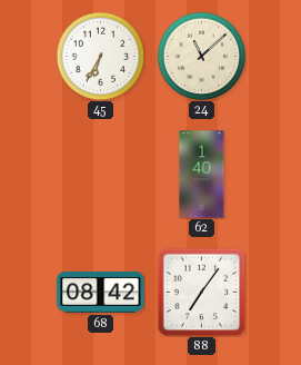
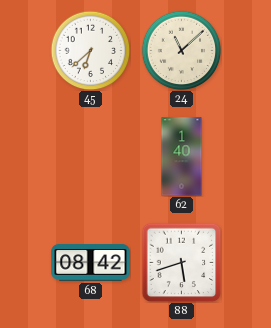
45: 6:35 -> 6:38
88: 7:06 -> 5:42
